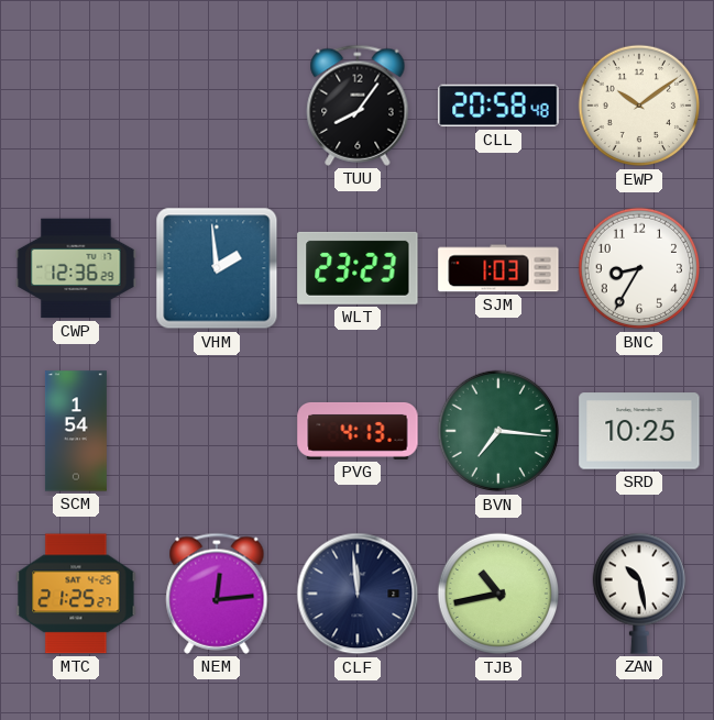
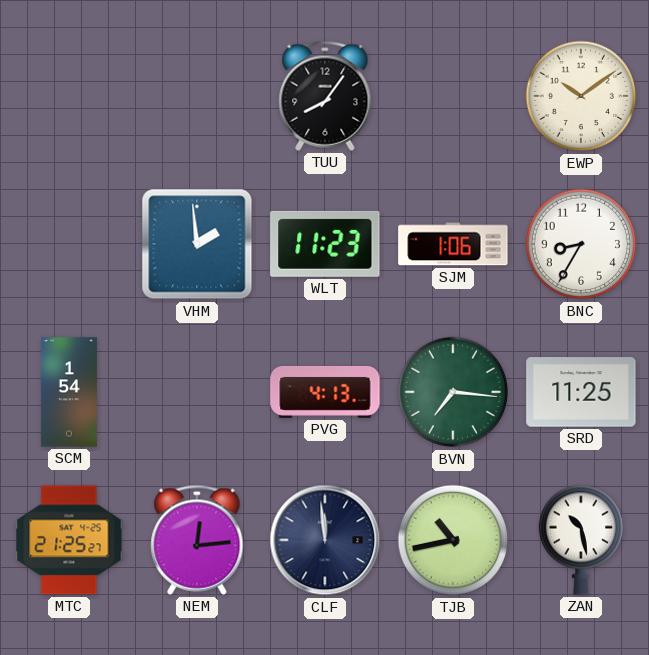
CLL: 20:58 -> none
CWP: 12:36 -> none
WLT: 23:23 -> 11:23
SJM: 1:03 -> 1:06
SRD: 10:25 -> 11:25
